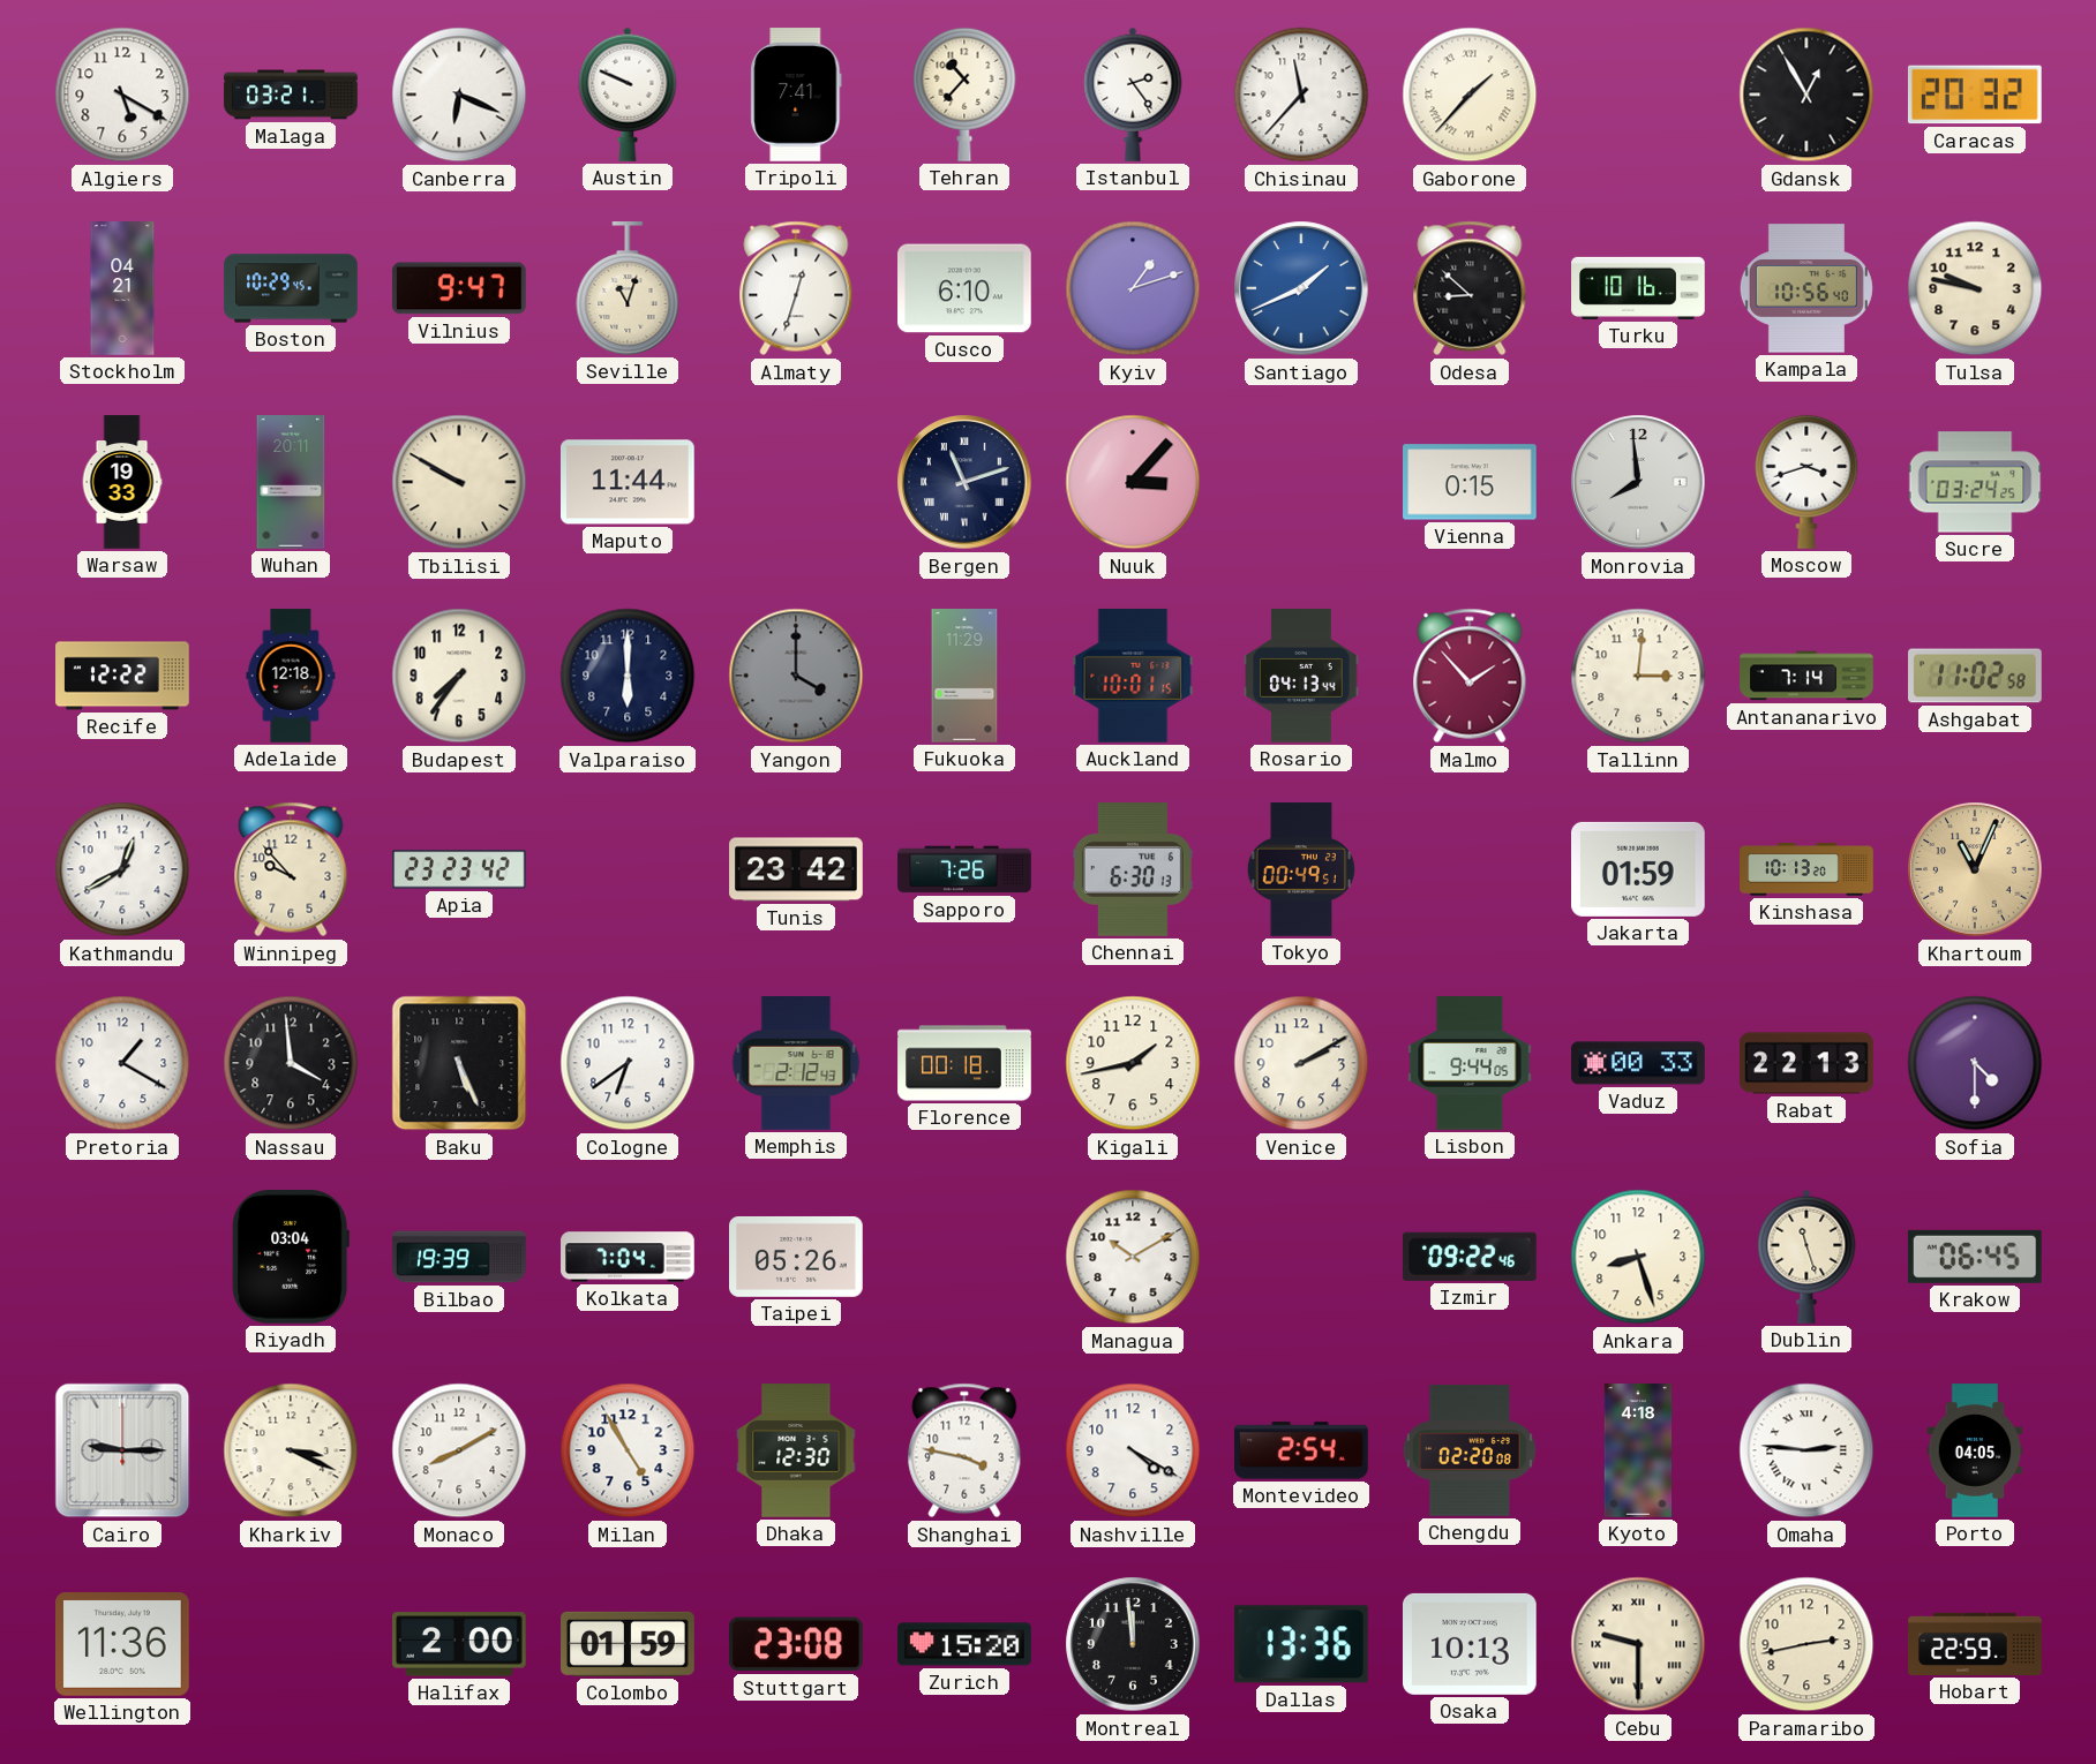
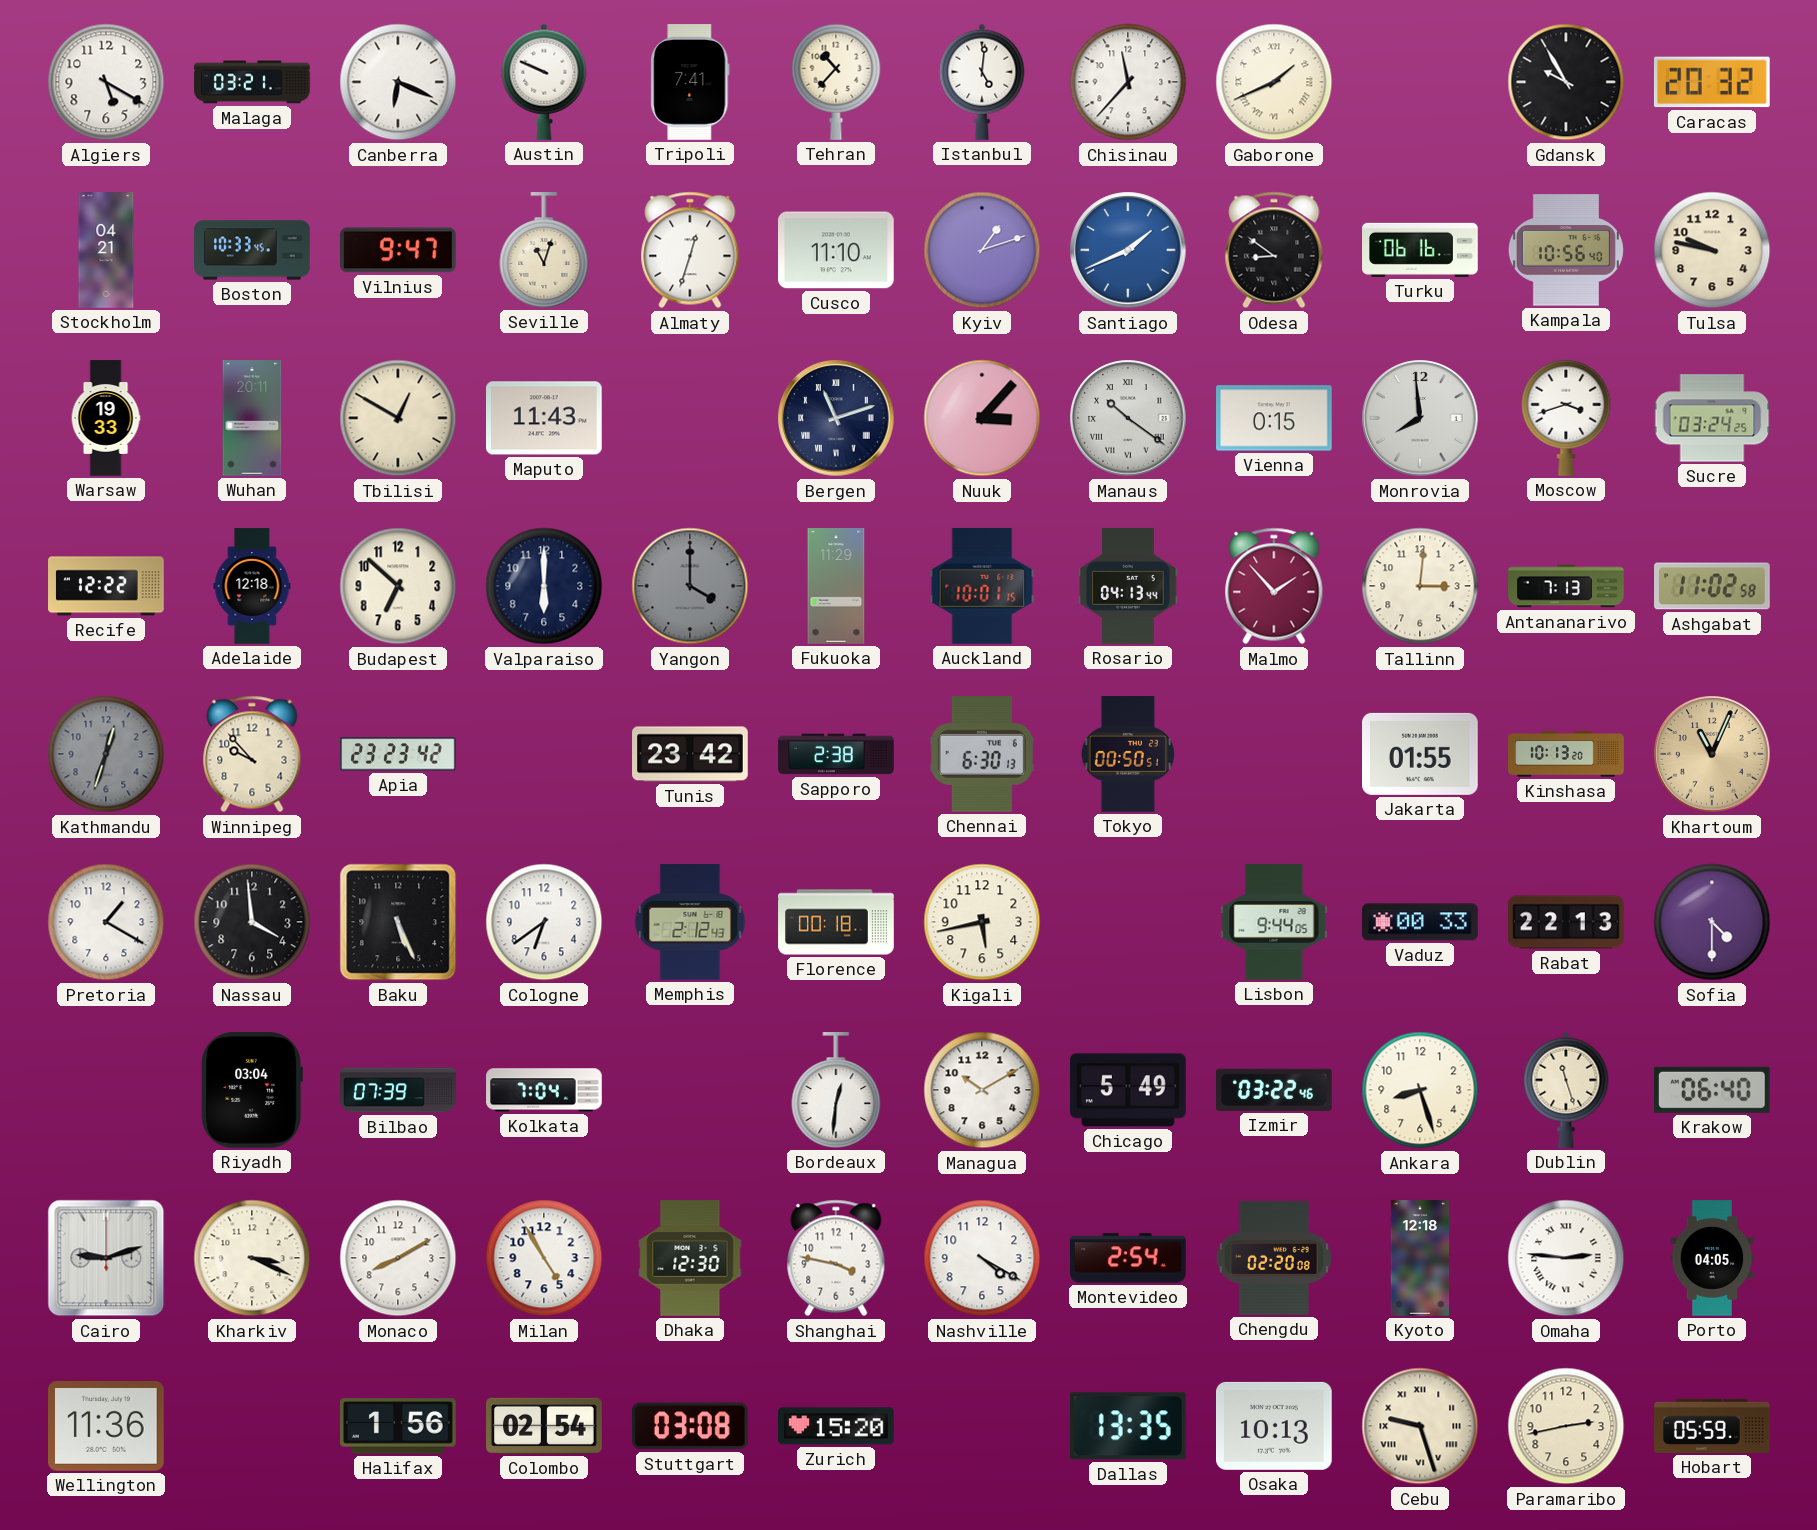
Istanbul: 2:24 -> 5:01
Gaborone: 1:37 -> 1:41
Gdansk: 12:55 -> 9:55
Boston: 10:29 -> 10:33
Cusco: 6:10 -> 11:10
Odesa: 8:52 -> 8:51
Turku: 10:16 -> 06:16
Tbilisi: 9:50 -> 12:50
Maputo: 11:44 -> 11:43
Manaus: none -> 10:21
Budapest: 7:36 -> 6:52
Antananarivo: 7:14 -> 7:13
Kathmandu: 12:40 -> 12:33
Kathmandu dial: white -> grey
Sapporo: 7:26 -> 2:38
Tokyo: 00:49 -> 00:50
Jakarta: 01:59 -> 01:55
Kigali: 1:43 -> 5:43
Venice: 2:10 -> none
Bilbao: 19:39 -> 07:39
Taipei: 05:26 -> none
Bordeaux: none -> 12:31
Chicago: none -> 5:49
Izmir: 09:22 -> 03:22
Krakow: 06:45 -> 06:40
Cairo: 9:15 -> 9:12
Kyoto: 4:18 -> 12:18
Halifax: 2:00 -> 1:56
Colombo: 01:59 -> 02:54
Stuttgart: 23:08 -> 03:08
Montreal: 11:59 -> none
Dallas: 13:36 -> 13:35
Cebu: 9:30 -> 9:27
Hobart: 22:59 -> 05:59
